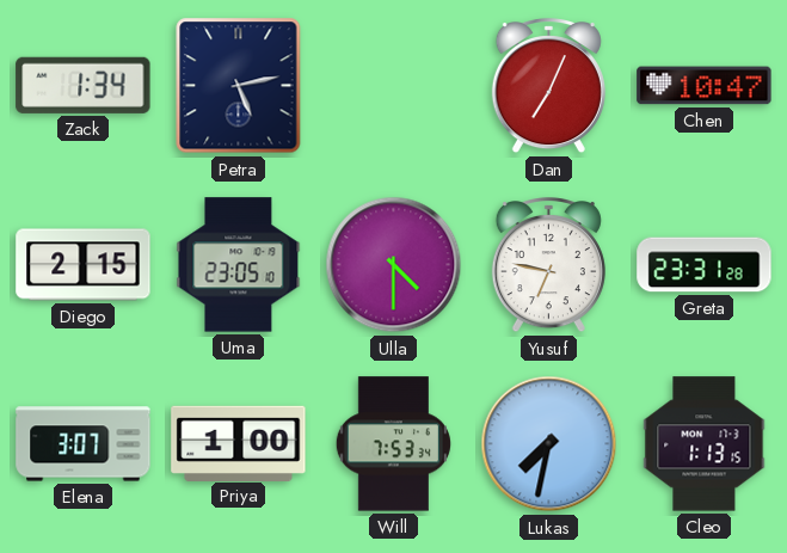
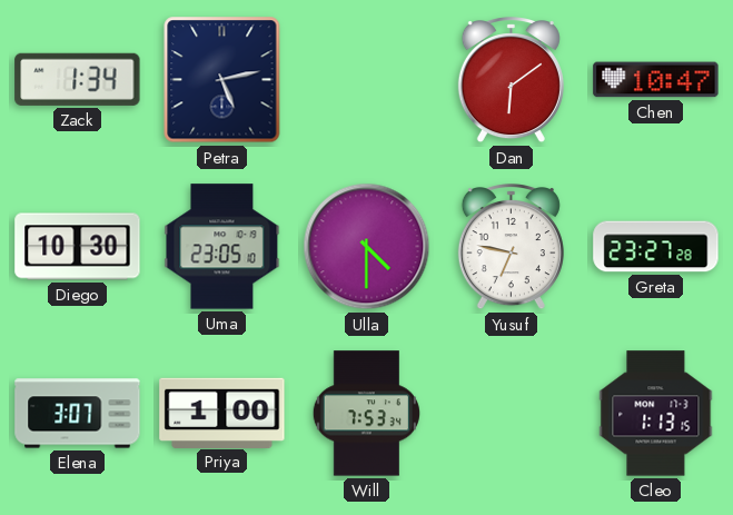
Dan: 7:04 -> 6:09
Diego: 2:15 -> 10:30
Greta: 23:31 -> 23:27
Lukas: 7:32 -> none
